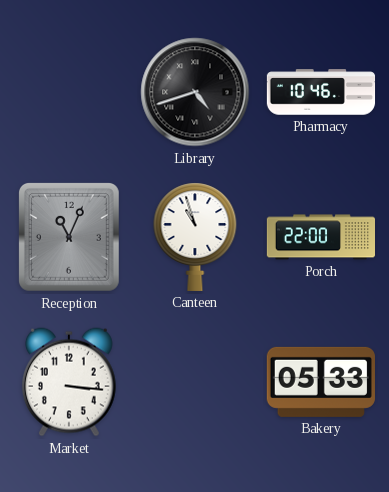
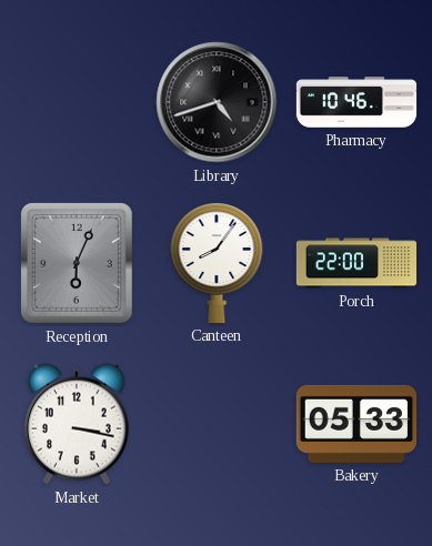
Reception: 11:04 -> 6:04
Canteen: 10:57 -> 8:06
Market: 3:16 -> 3:17
